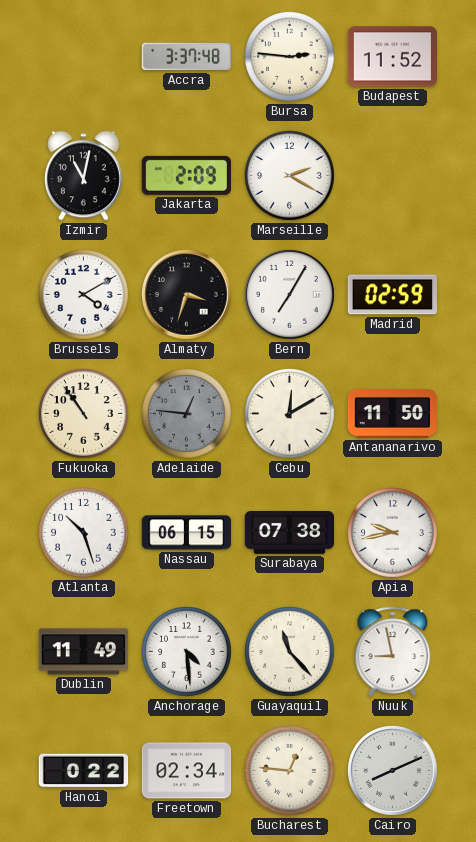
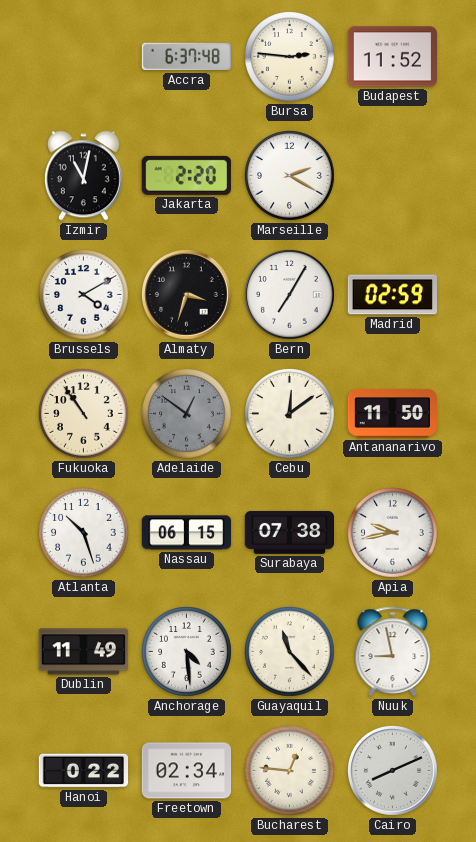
Accra: 3:37 -> 6:37
Jakarta: 2:09 -> 2:20
Adelaide: 12:46 -> 12:51
Cebu: 12:10 -> 12:09
